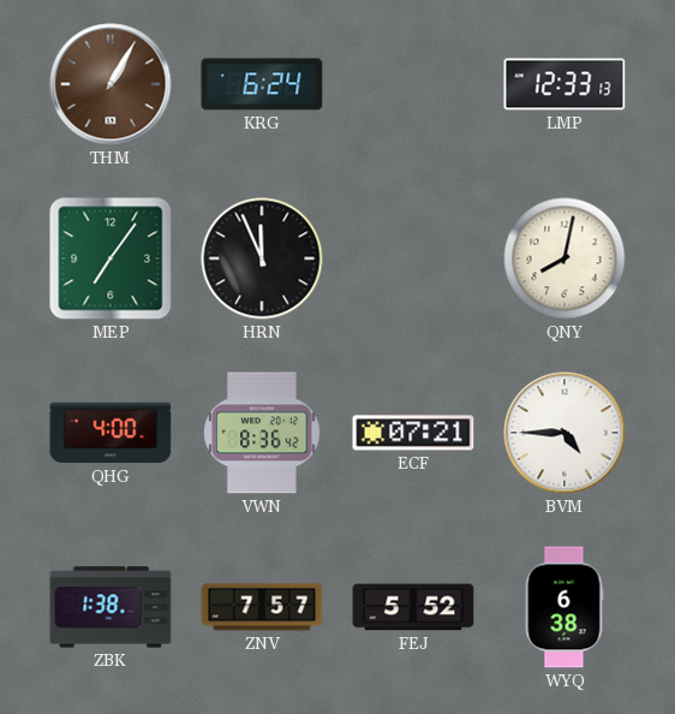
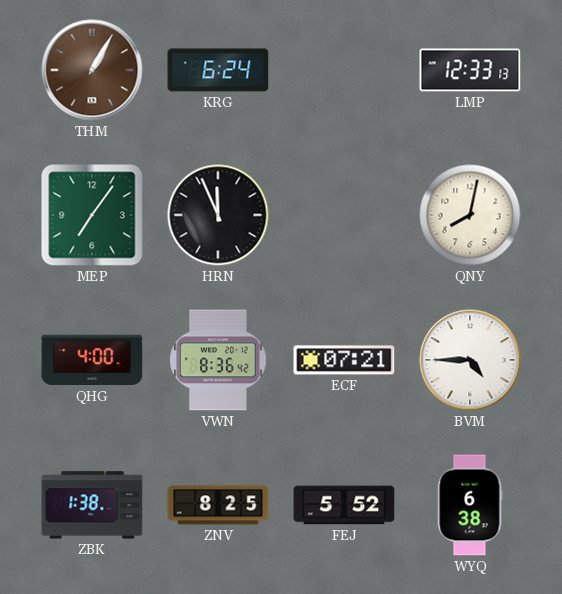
ZNV: 7:57 -> 8:25
